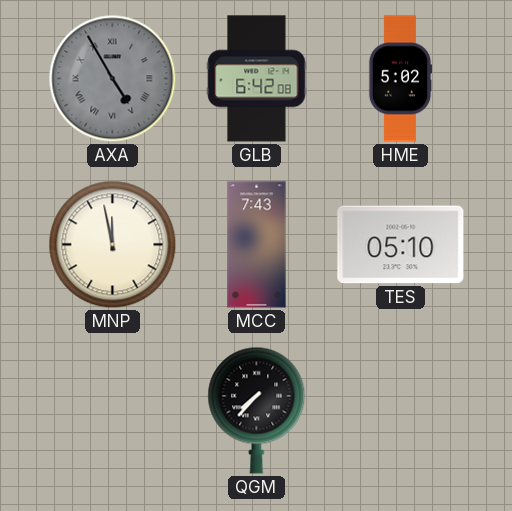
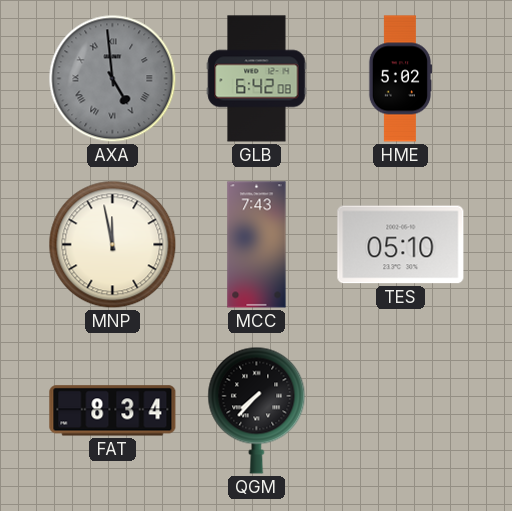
AXA: 4:55 -> 4:59
FAT: none -> 8:34
